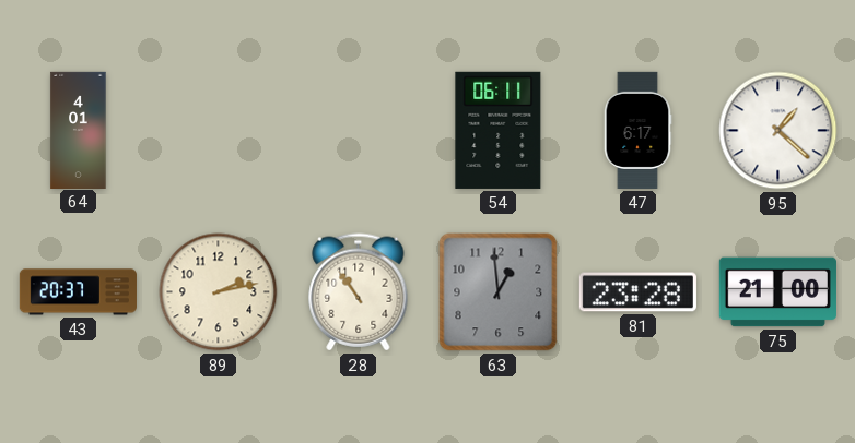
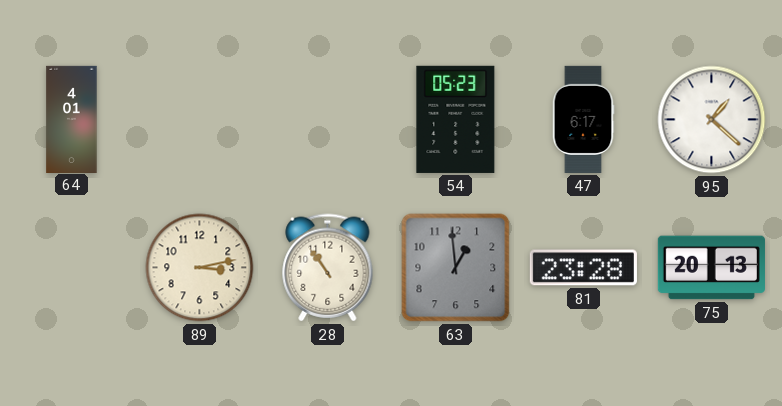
54: 06:11 -> 05:23
43: 20:37 -> none
89: 2:13 -> 3:13
75: 21:00 -> 20:13
